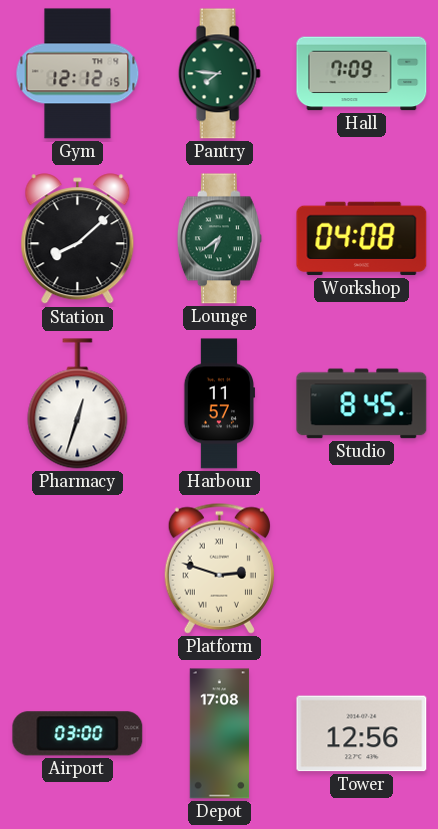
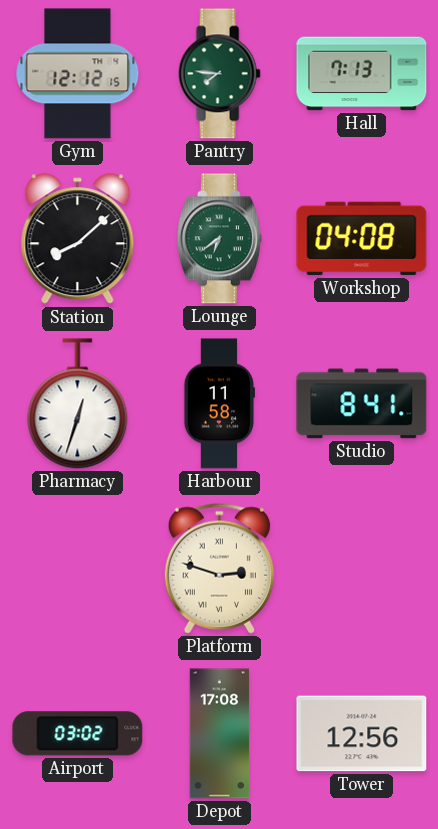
Hall: 7:09 -> 7:13
Harbour: 11:57 -> 11:58
Studio: 8:45 -> 8:41
Airport: 03:00 -> 03:02
